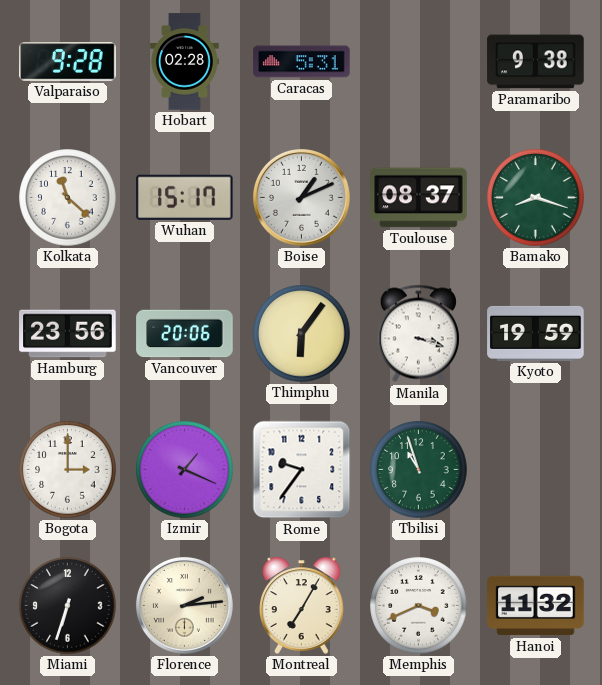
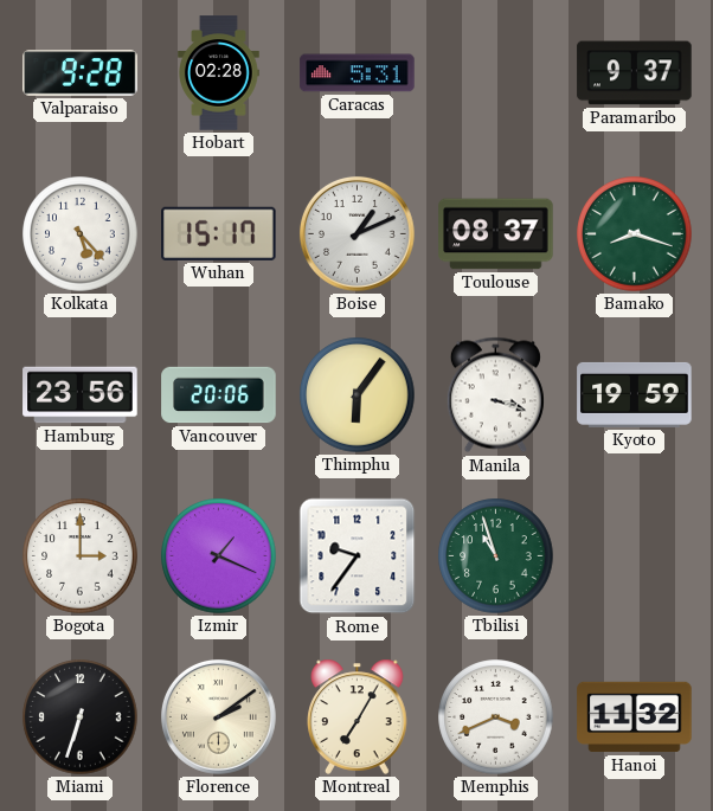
Paramaribo: 9:38 -> 9:37
Kolkata: 11:22 -> 5:23
Florence: 2:14 -> 2:09
